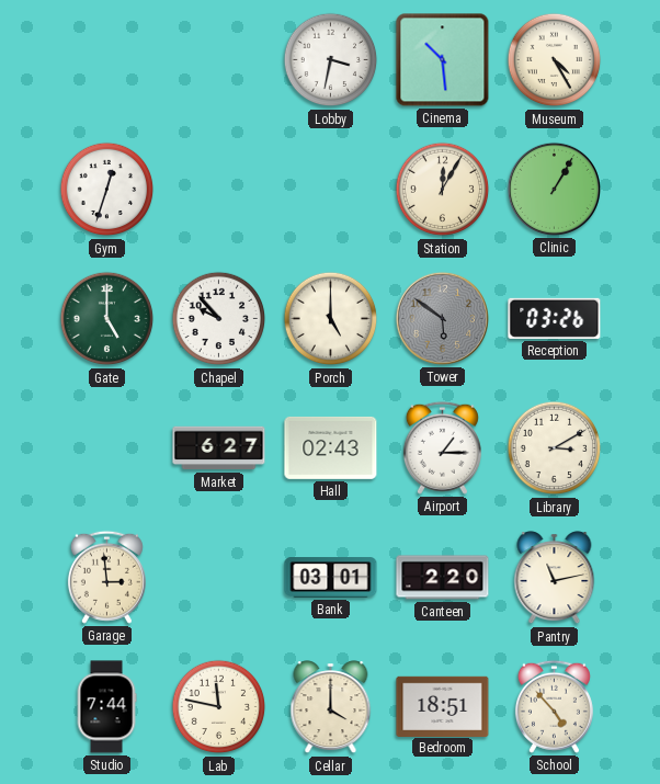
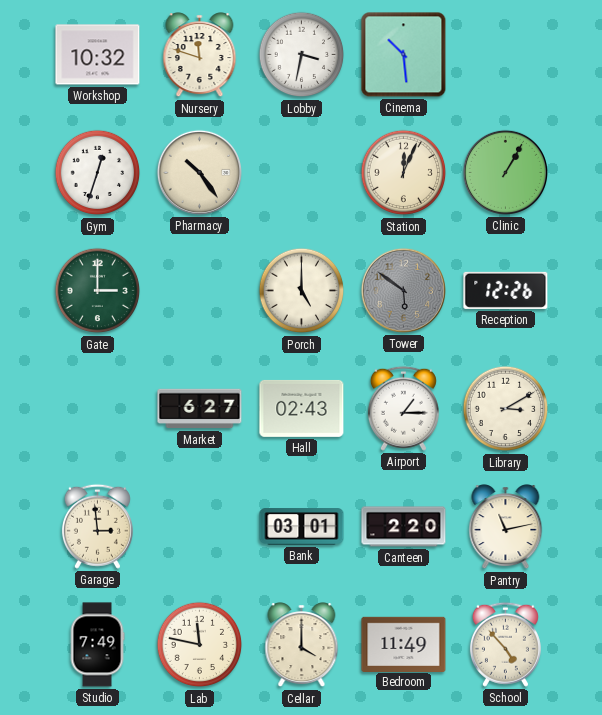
Workshop: none -> 10:32
Nursery: none -> 11:48
Museum: 4:25 -> none
Pharmacy: none -> 10:24
Station: 12:05 -> 12:04
Gate: 5:00 -> 3:00
Chapel: 9:53 -> none
Reception: 03:26 -> 12:26
Studio: 7:44 -> 7:49
Bedroom: 18:51 -> 11:49
